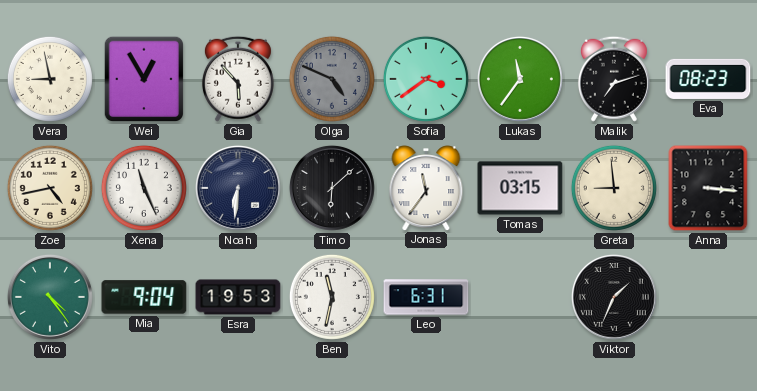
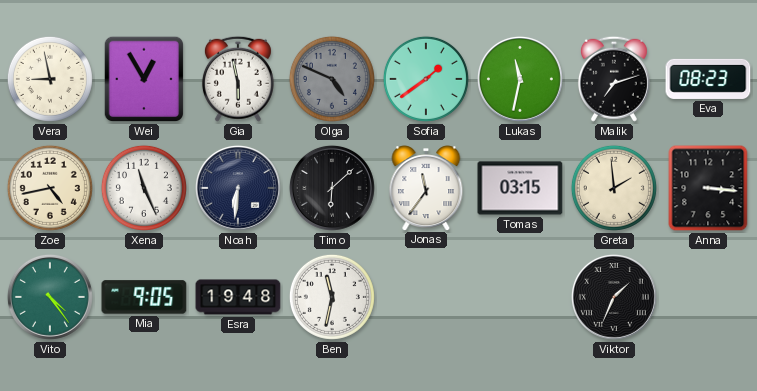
Gia: 5:53 -> 5:58
Sofia: 3:39 -> 1:39
Lukas: 11:36 -> 11:32
Greta: 8:59 -> 1:59
Mia: 9:04 -> 9:05
Esra: 19:53 -> 19:48
Leo: 6:31 -> none
